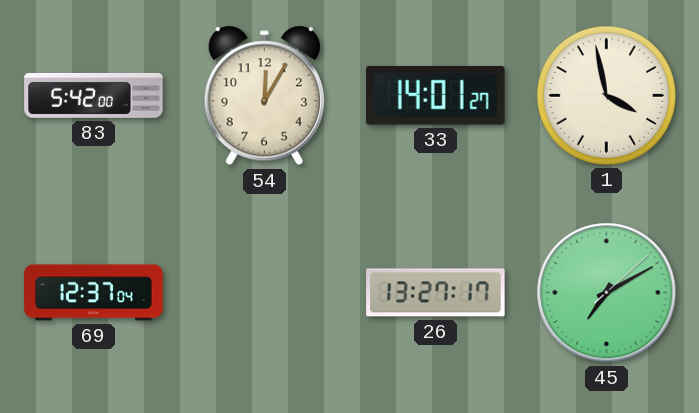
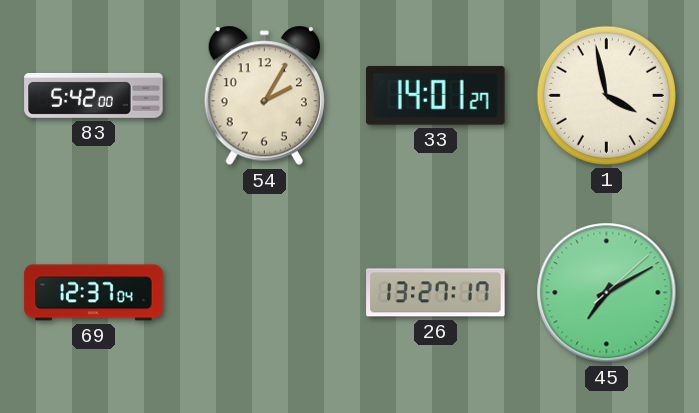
54: 12:05 -> 2:05
